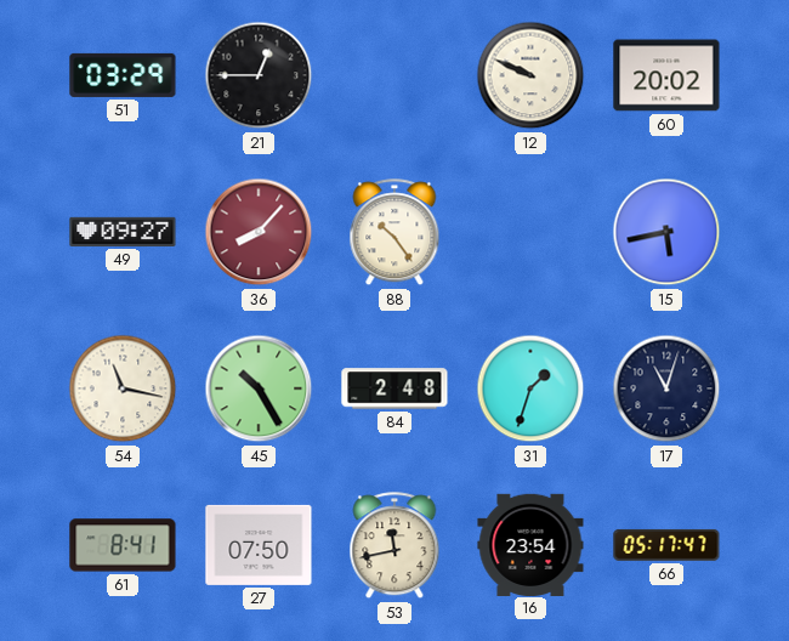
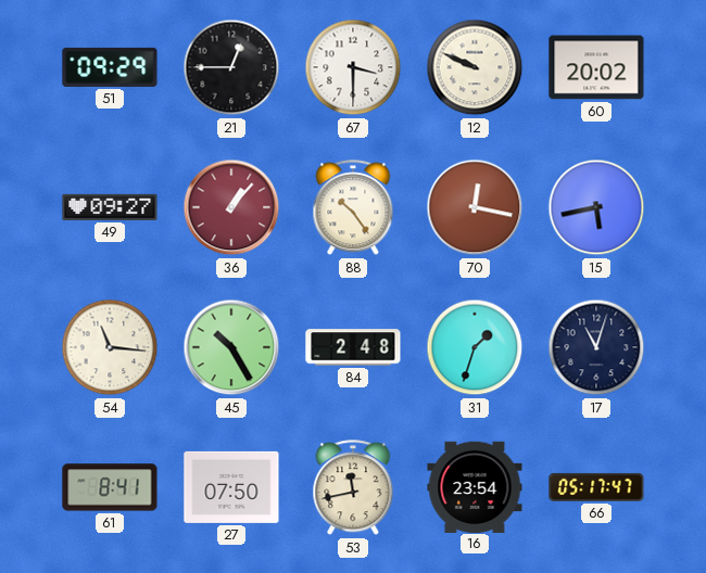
51: 03:29 -> 09:29
67: none -> 3:30
36: 8:07 -> 1:07
70: none -> 12:17
54: 11:17 -> 11:16
